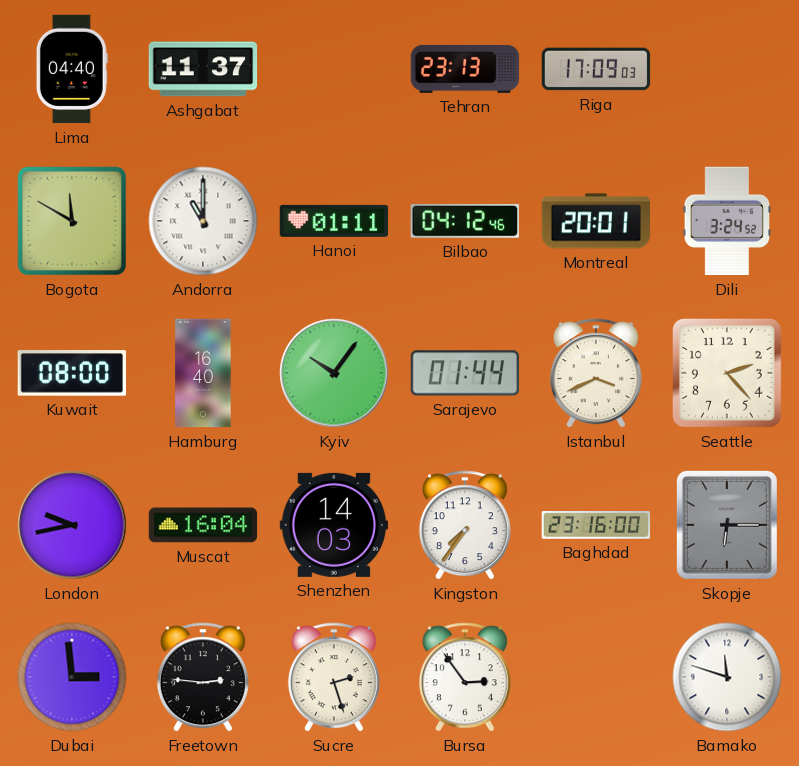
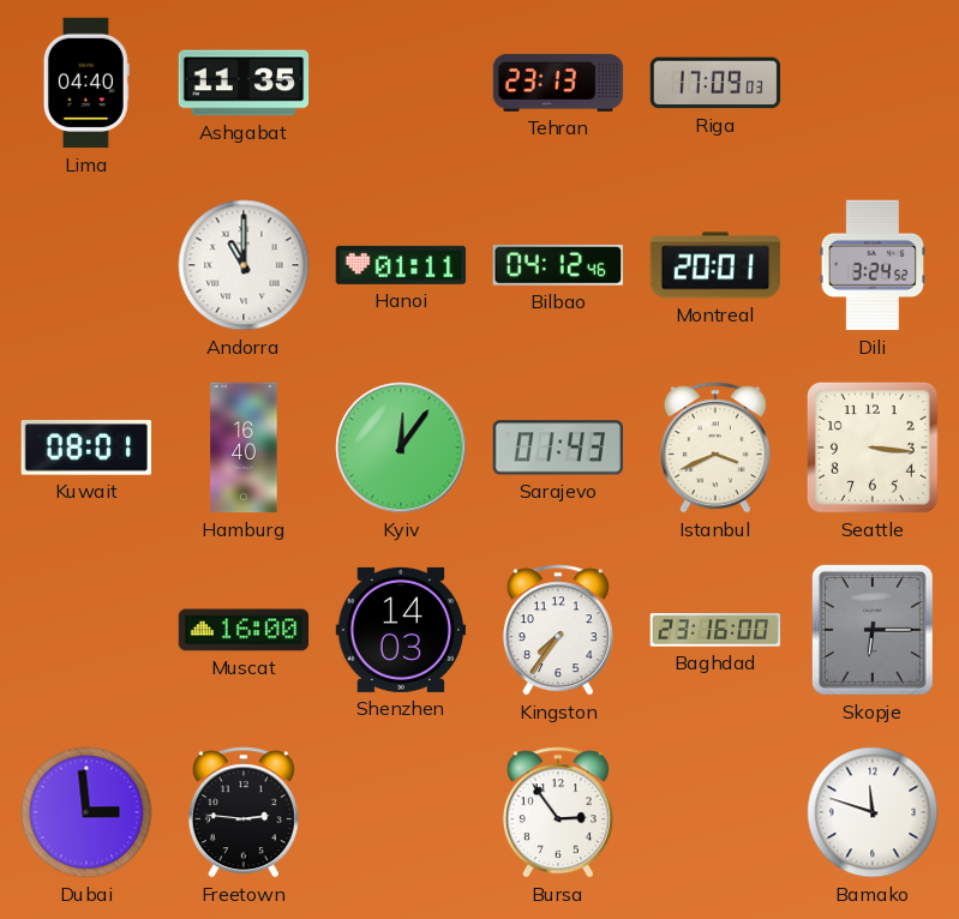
Ashgabat: 11:37 -> 11:35
Bogota: 11:50 -> none
Kuwait: 08:00 -> 08:01
Kyiv: 10:06 -> 12:06
Sarajevo: 01:44 -> 01:43
Seattle: 2:23 -> 3:16
London: 9:43 -> none
Muscat: 16:04 -> 16:00
Sucre: 2:27 -> none
